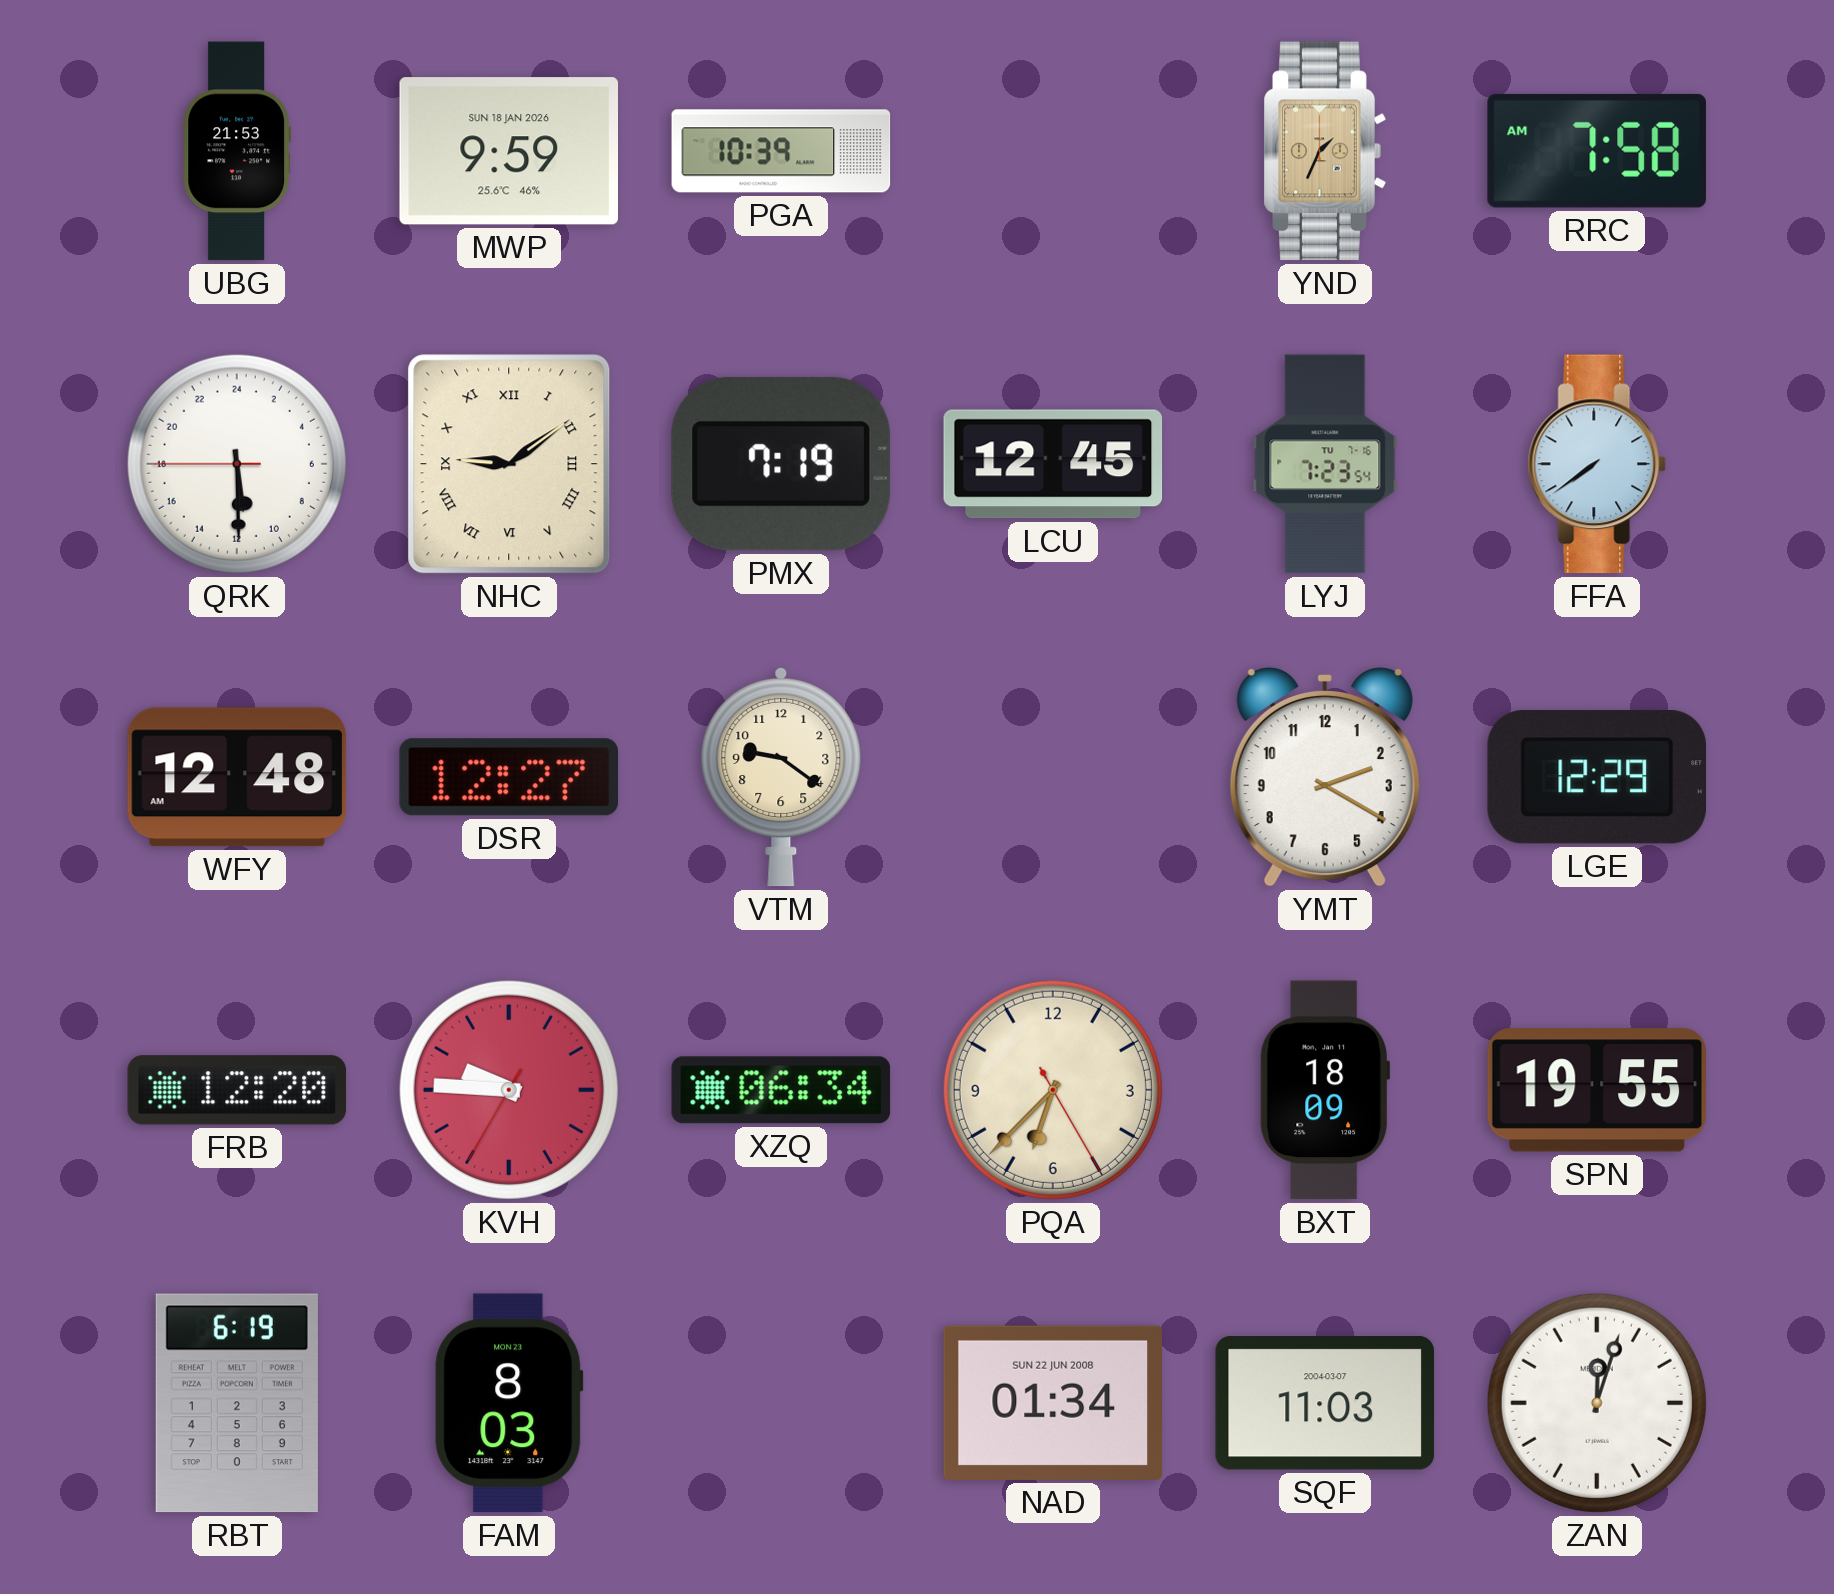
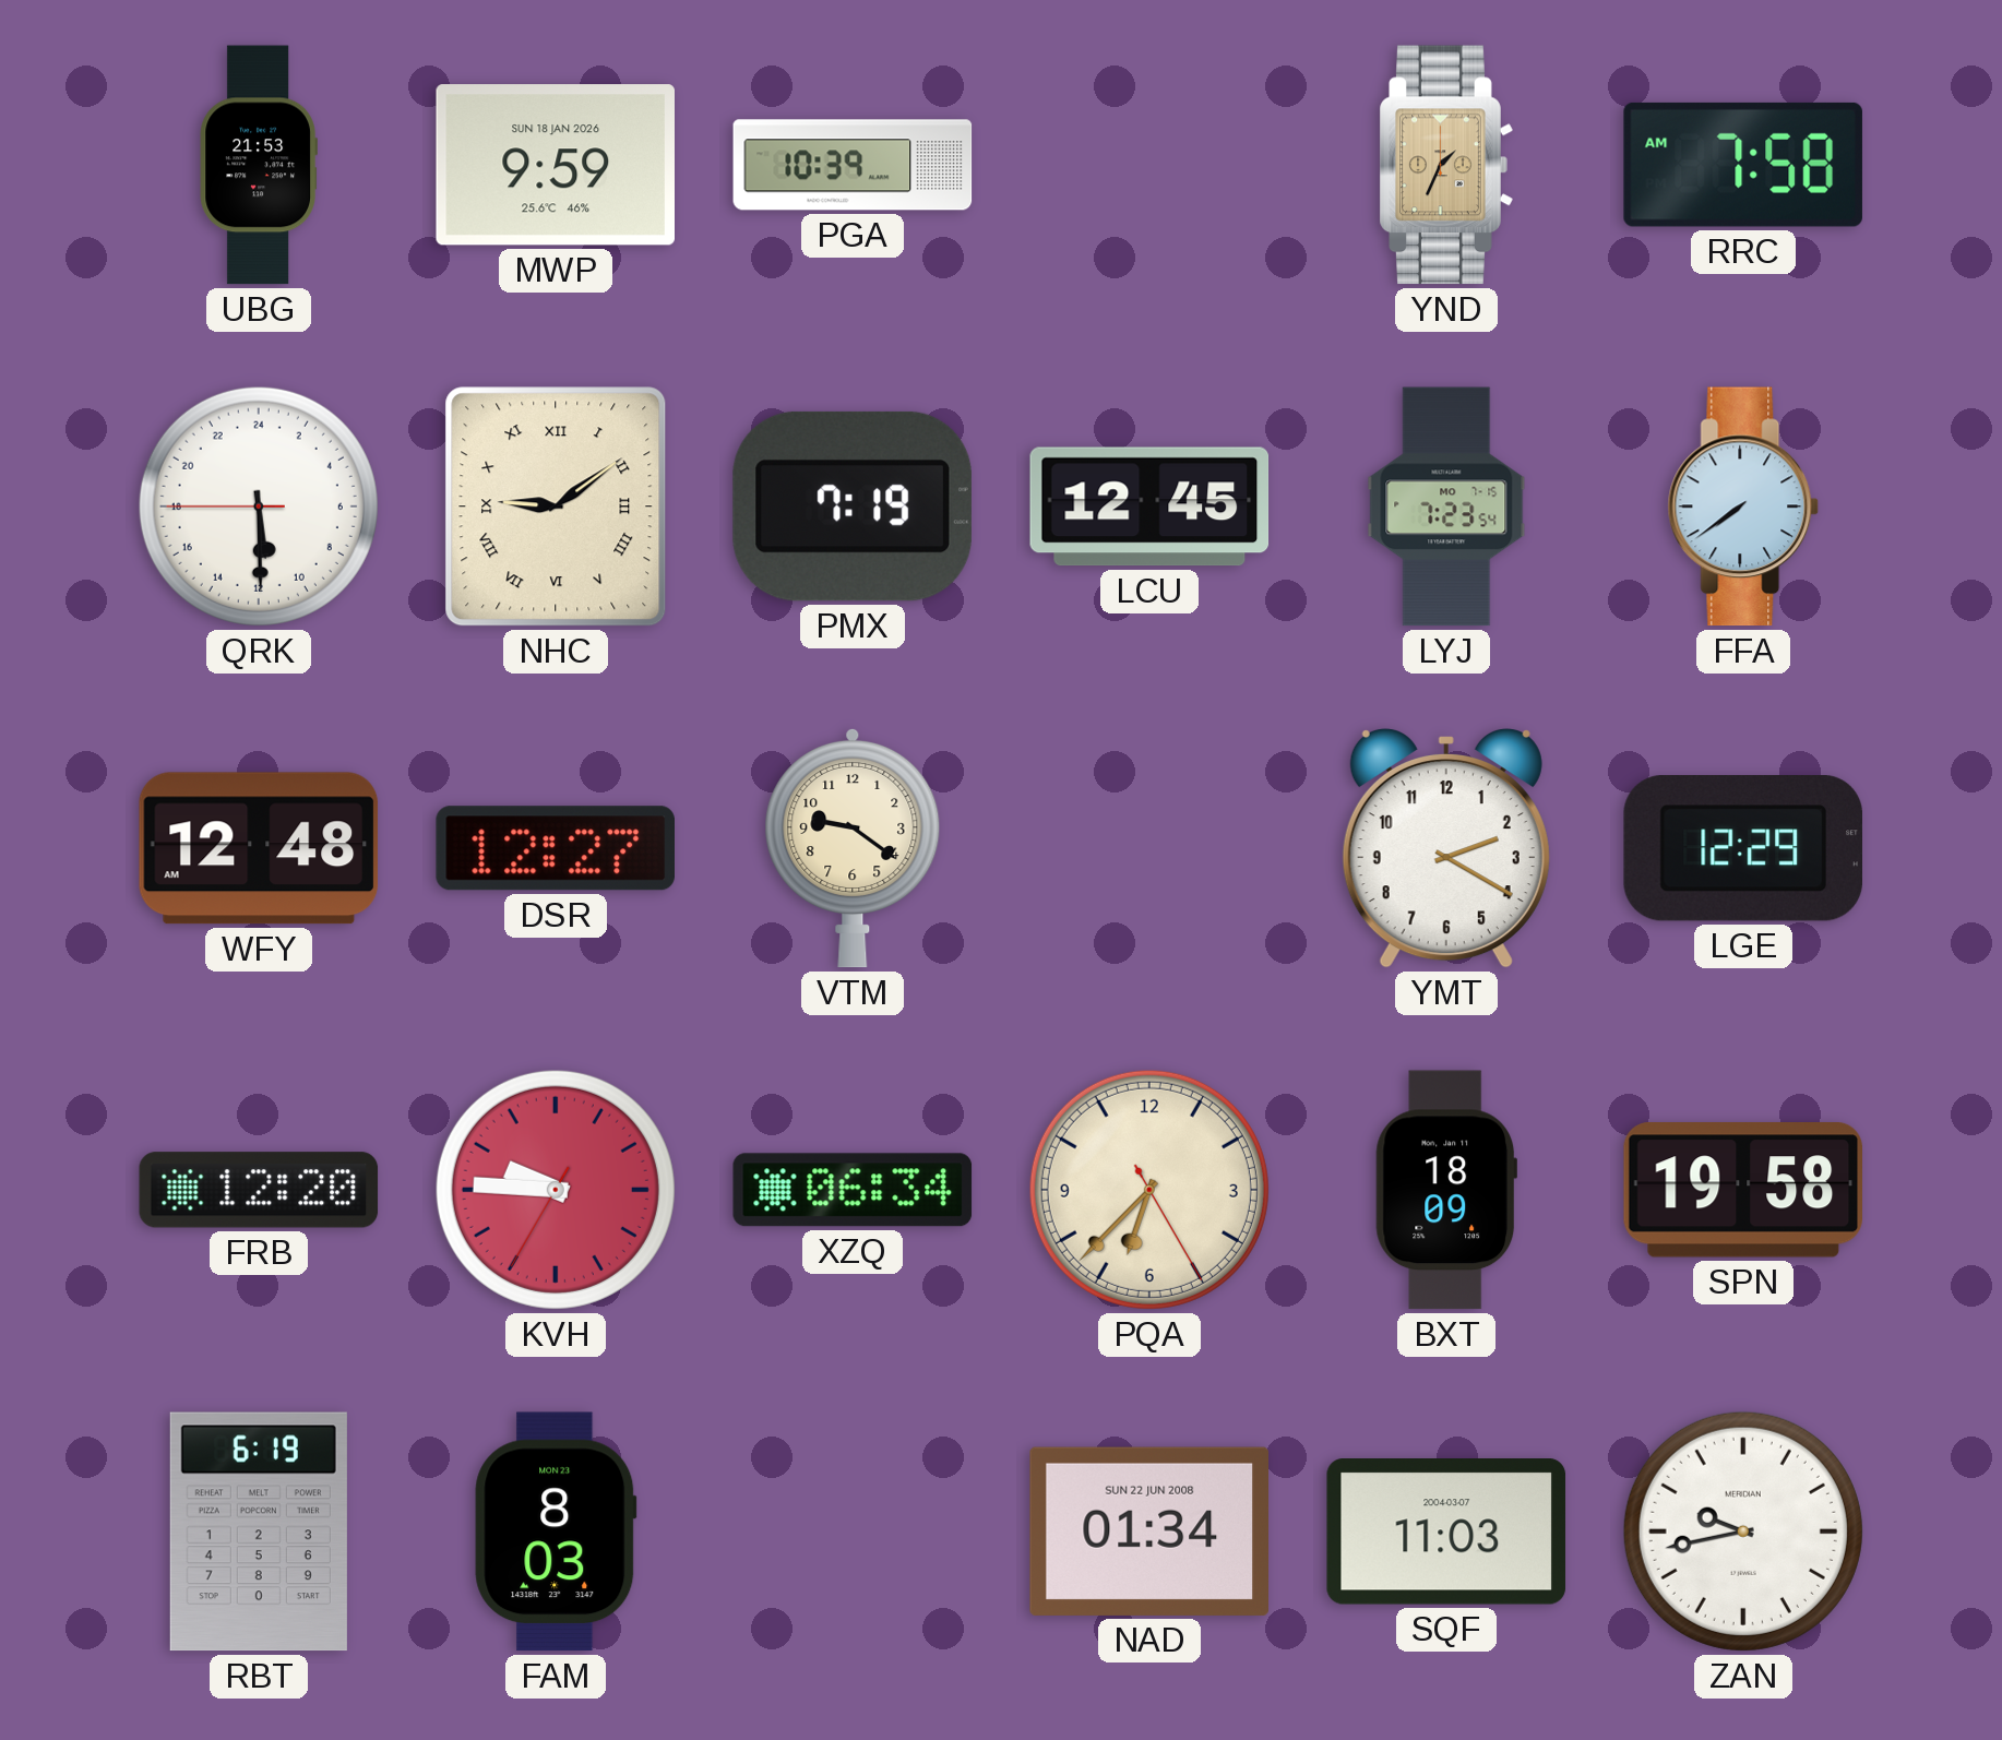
LYJ date: TU 7-16 -> MO 7-15
SPN: 19:55 -> 19:58
ZAN: 12:03 -> 9:43
